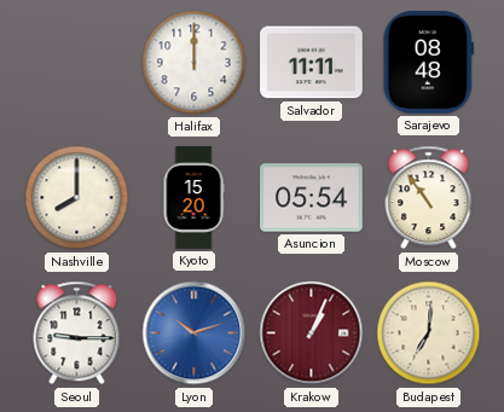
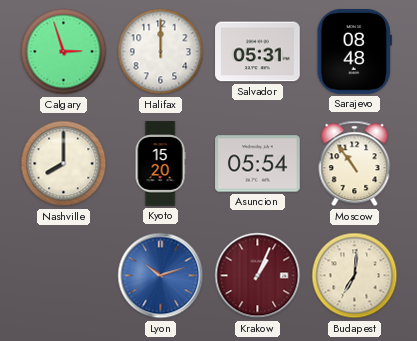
Calgary: none -> 2:57
Salvador: 11:11 -> 05:31
Seoul: 9:15 -> none
